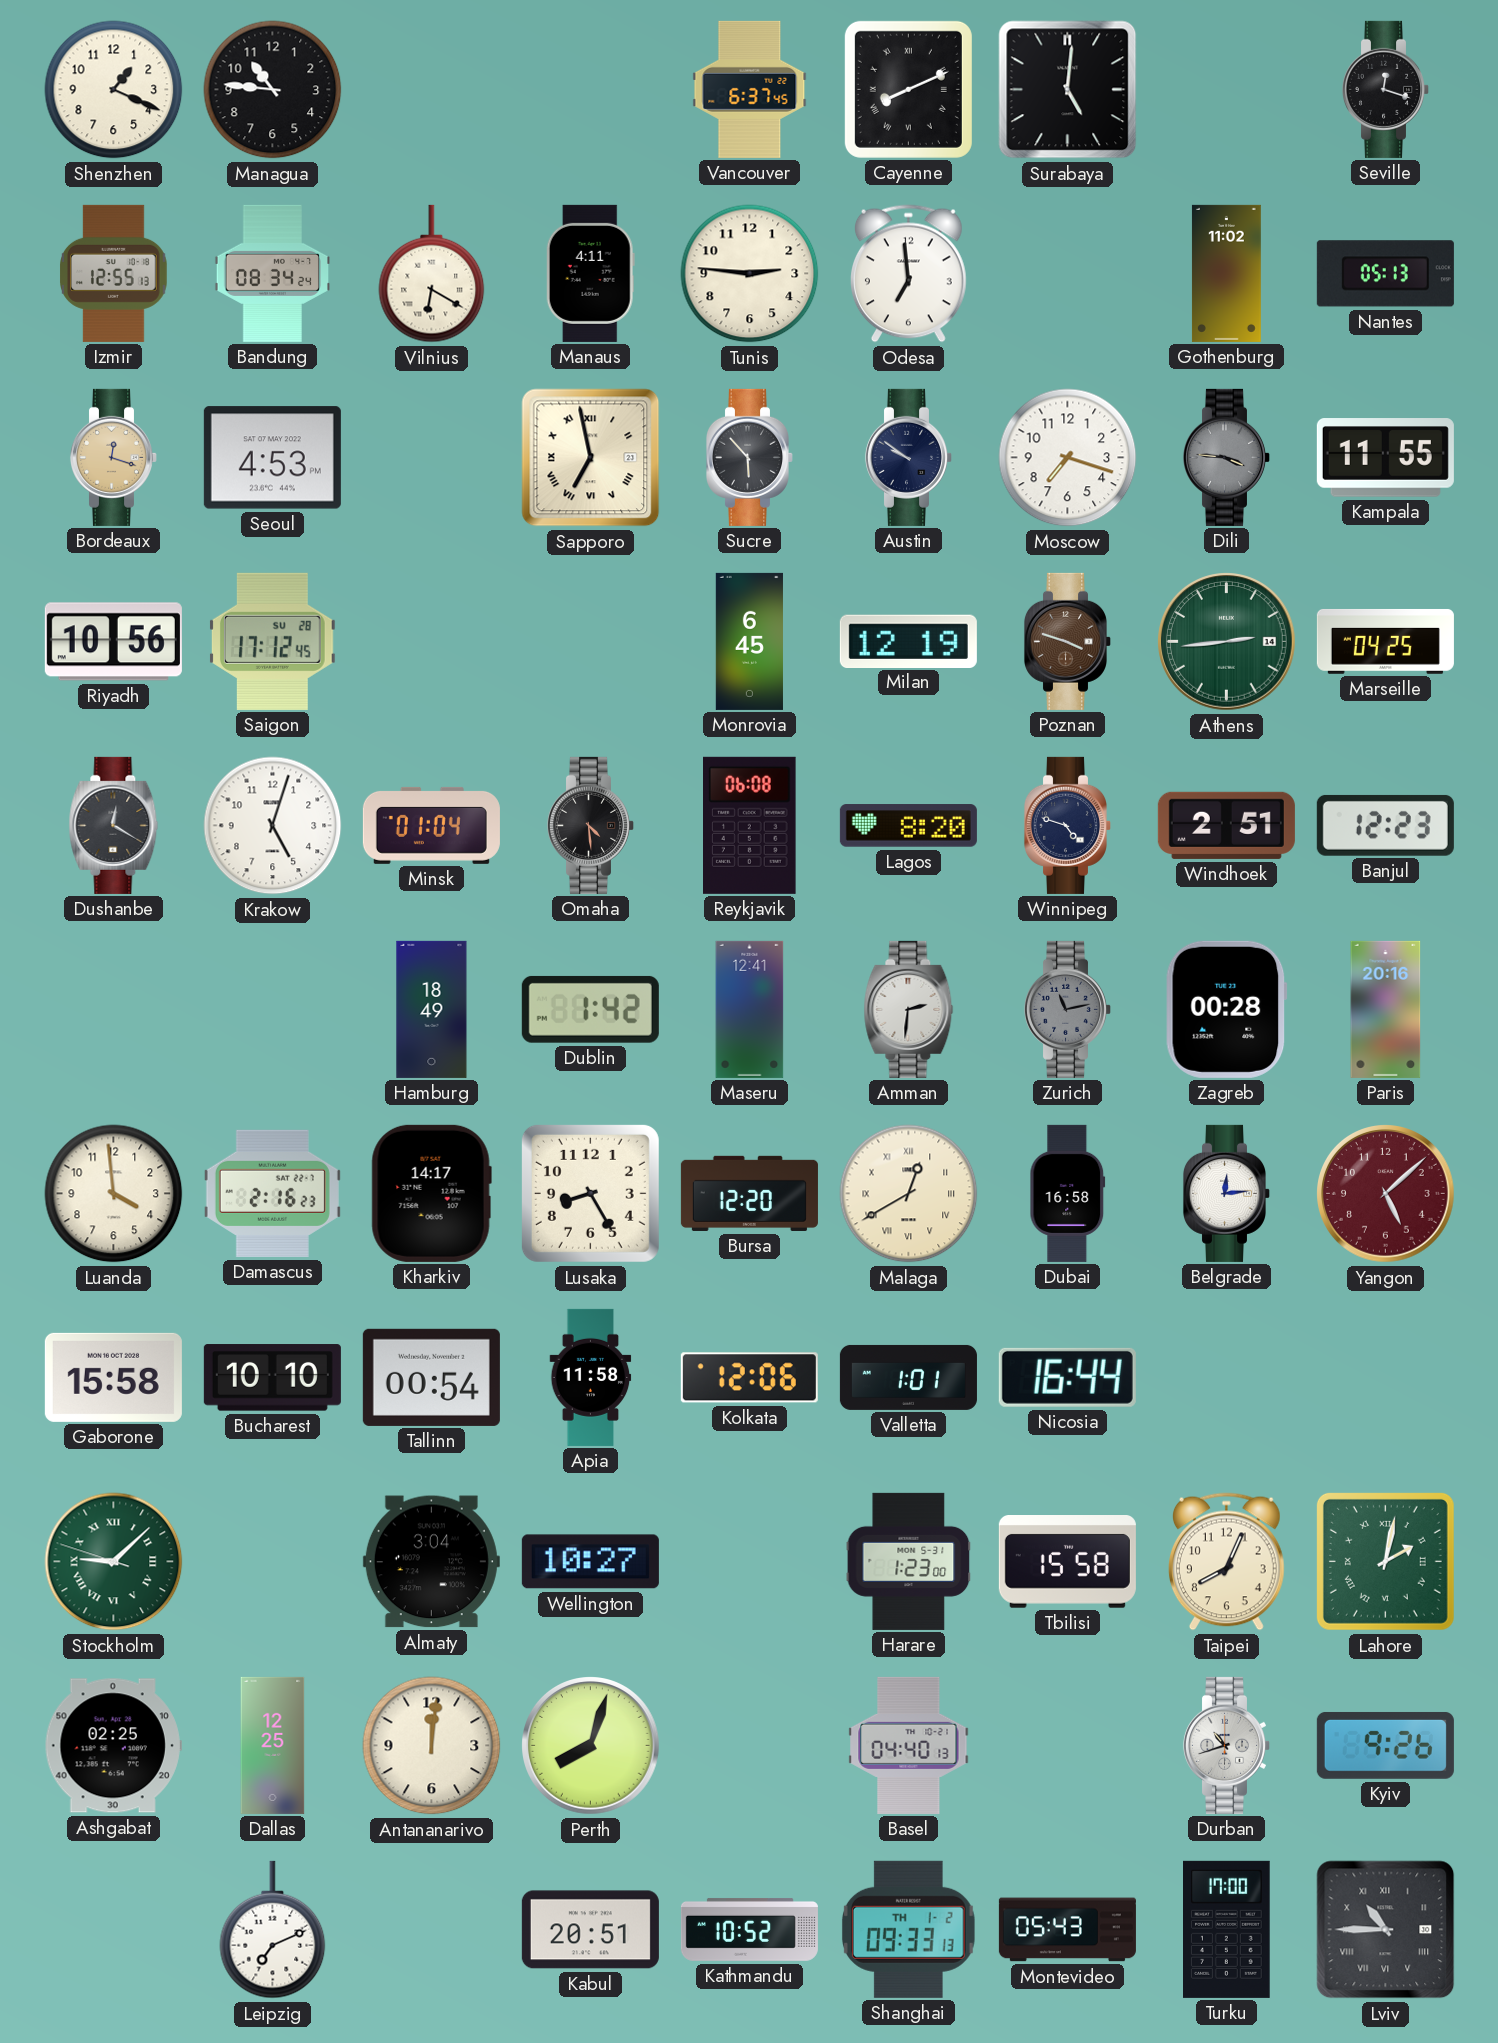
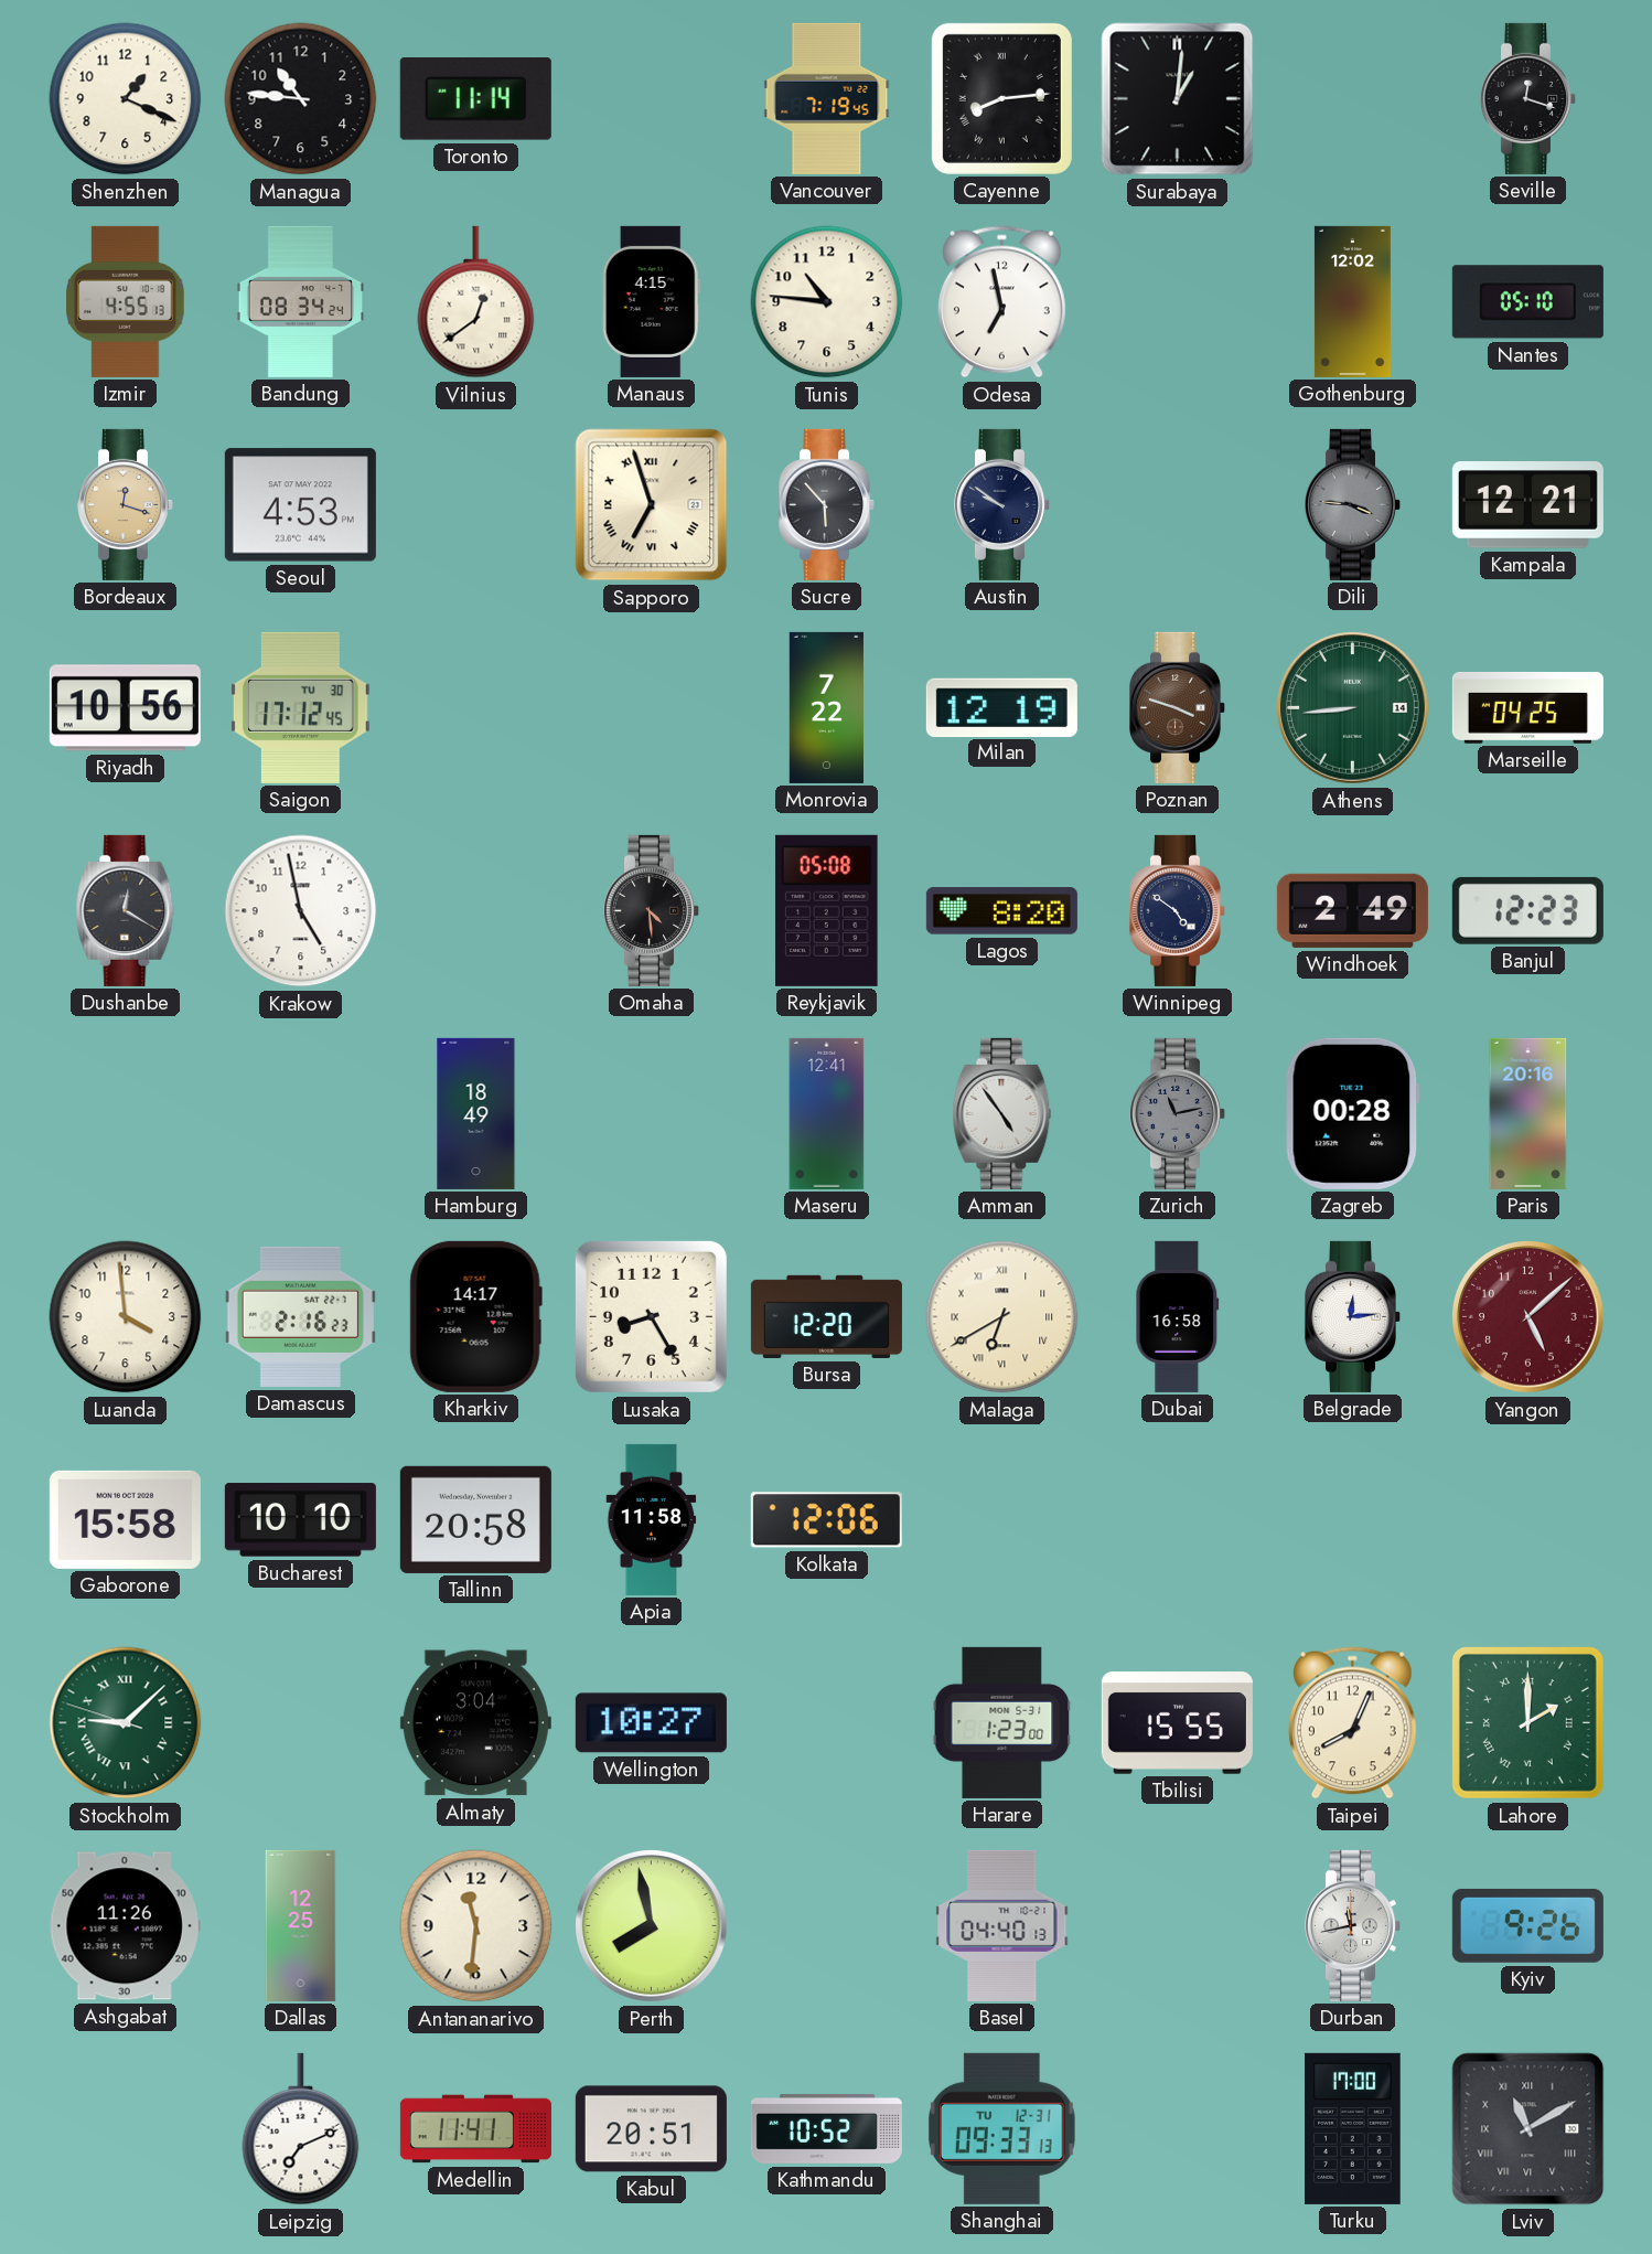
Toronto: none -> 11:14
Vancouver: 6:37 -> 7:19
Cayenne: 8:11 -> 8:14
Surabaya: 5:01 -> 1:01
Izmir: 12:55 -> 4:55
Vilnius: 6:20 -> 12:39
Manaus: 4:11 -> 4:15
Tunis: 2:46 -> 10:46
Odesa: 6:59 -> 6:58
Gothenburg: 11:02 -> 12:02
Nantes: 05:13 -> 05:10
Sapporo: 6:58 -> 6:57
Moscow: 7:18 -> none
Kampala: 11:55 -> 12:21
Saigon date: SU 28 -> TU 30
Monrovia: 6:45 -> 7:22
Athens: 2:44 -> 8:44
Krakow: 5:03 -> 4:58
Minsk: 01:04 -> none
Reykjavik: 06:08 -> 05:08
Winnipeg: 4:48 -> 4:51
Windhoek: 2:51 -> 2:49
Dublin: 1:42 -> none
Amman: 2:31 -> 4:54
Malaga: 12:40 -> 6:40
Tallinn: 00:54 -> 20:58
Valletta: 1:01 -> none
Nicosia: 16:44 -> none
Tbilisi: 15:58 -> 15:55
Lahore: 2:02 -> 2:00
Ashgabat: 02:25 -> 11:26
Antananarivo: 12:01 -> 11:31
Perth: 8:03 -> 7:58
Durban: 10:42 -> 11:43
Medellin: none -> 11:41
Shanghai date: TH 1-2 -> TU 12-31
Montevideo: 05:43 -> none
Lviv: 10:45 -> 11:10
